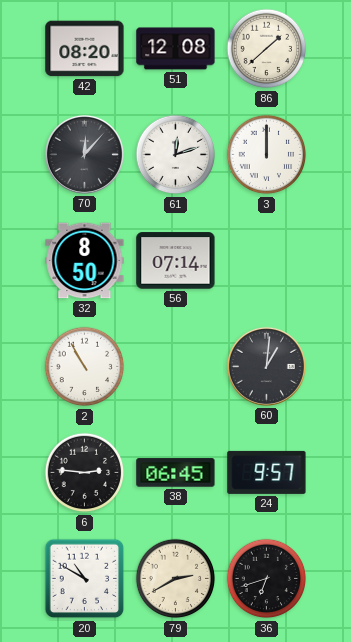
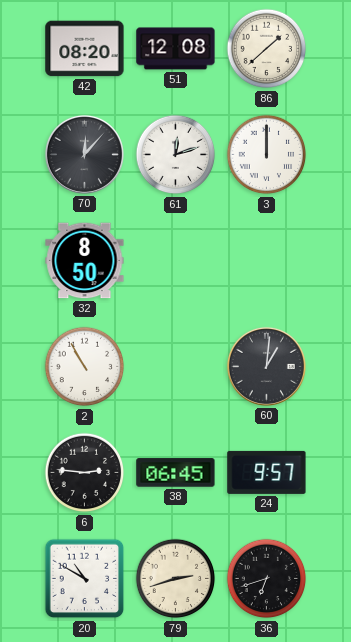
56: 07:14 -> none
79: 2:40 -> 2:42
